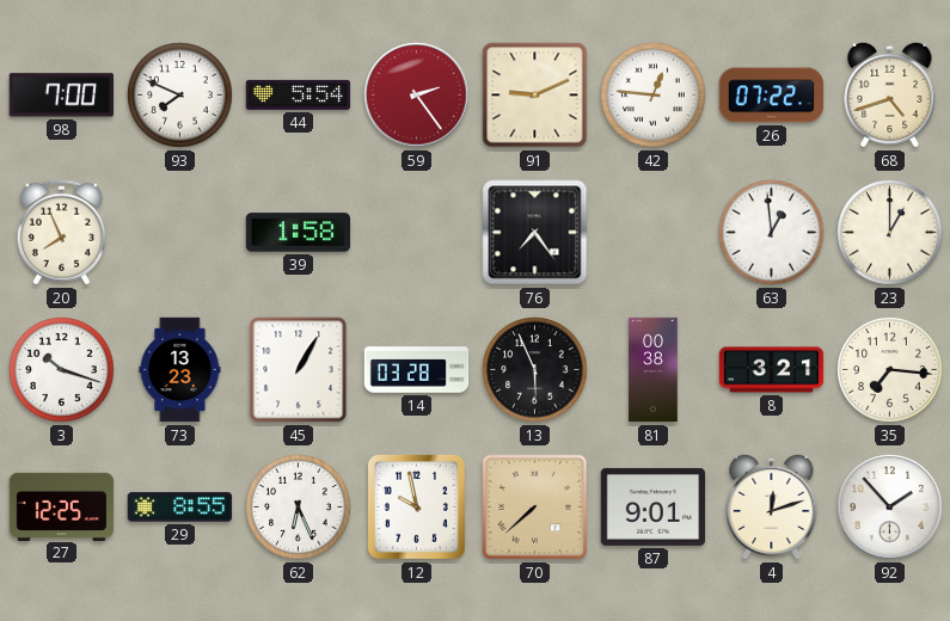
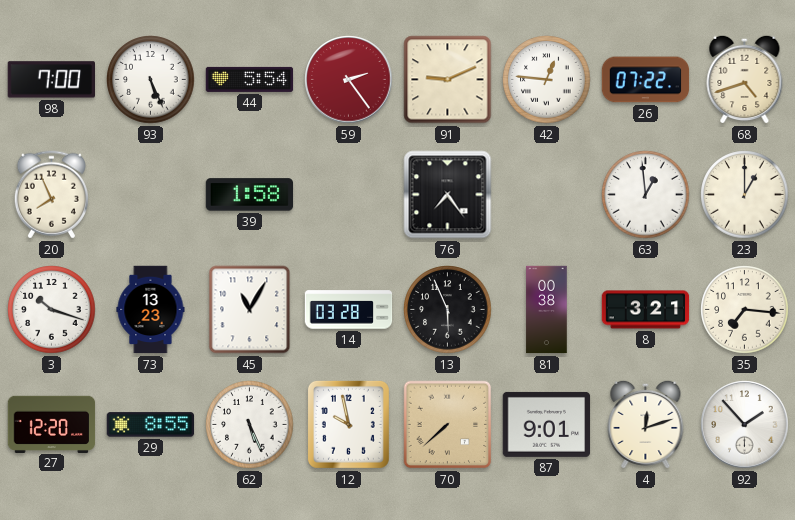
93: 7:49 -> 5:26
45: 1:05 -> 11:05
27: 12:25 -> 12:20
62: 6:26 -> 5:26
